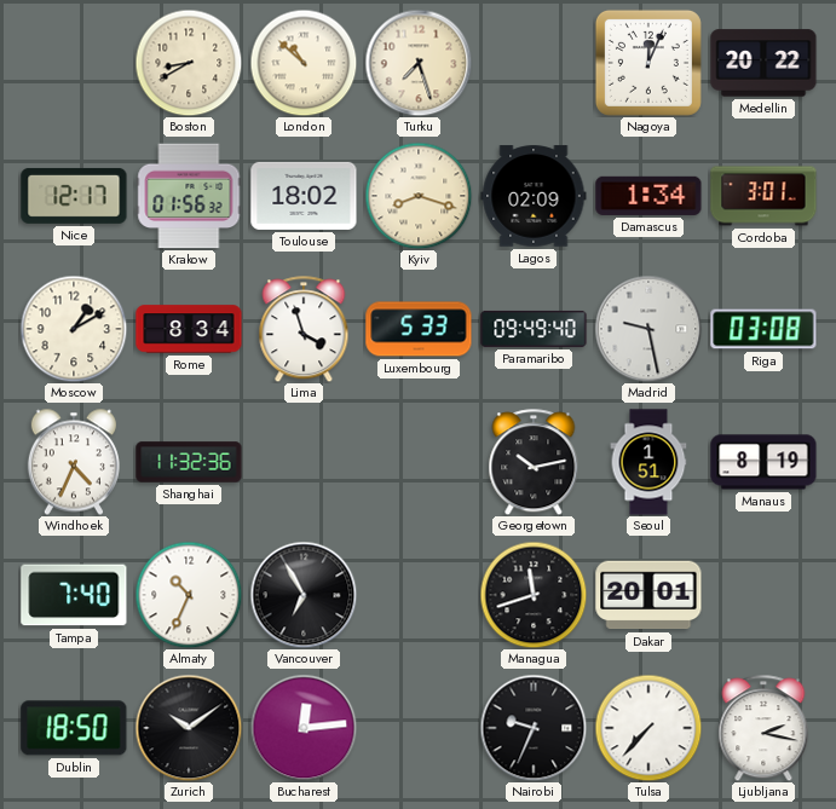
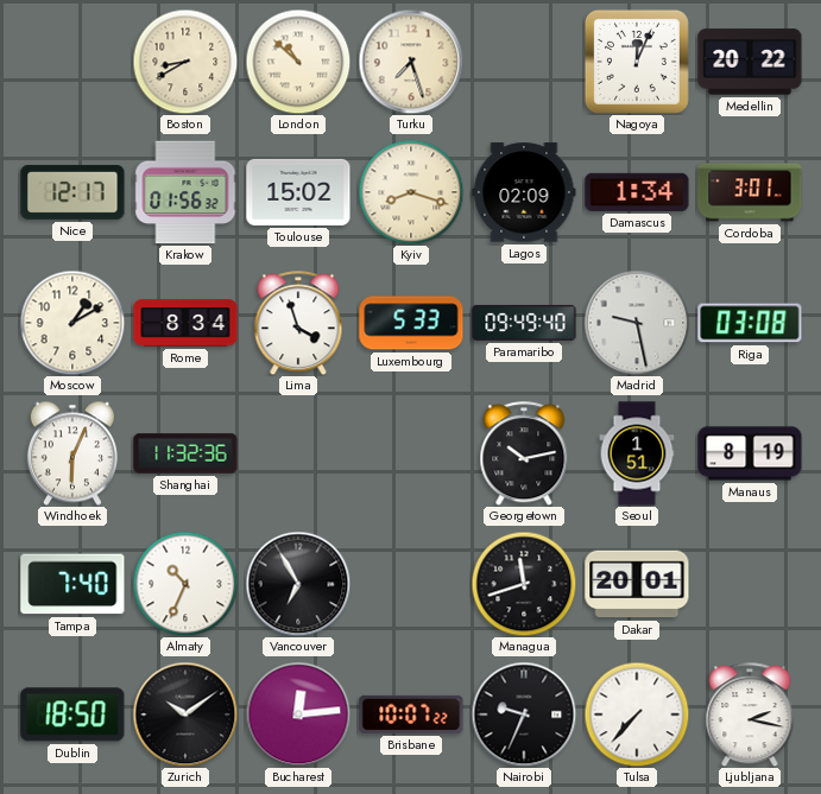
Toulouse: 18:02 -> 15:02
Windhoek: 4:34 -> 6:04
Brisbane: none -> 10:07
